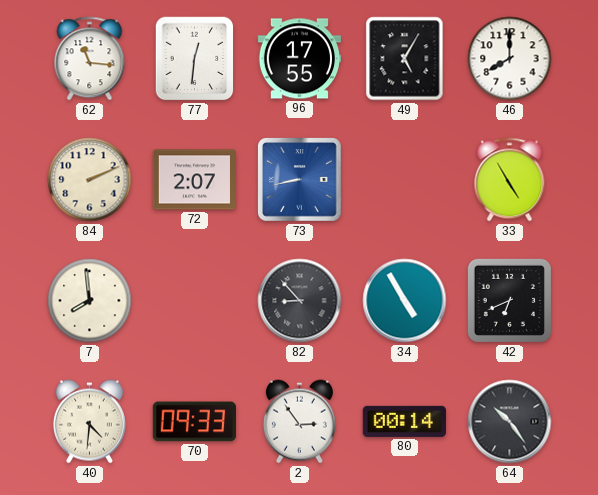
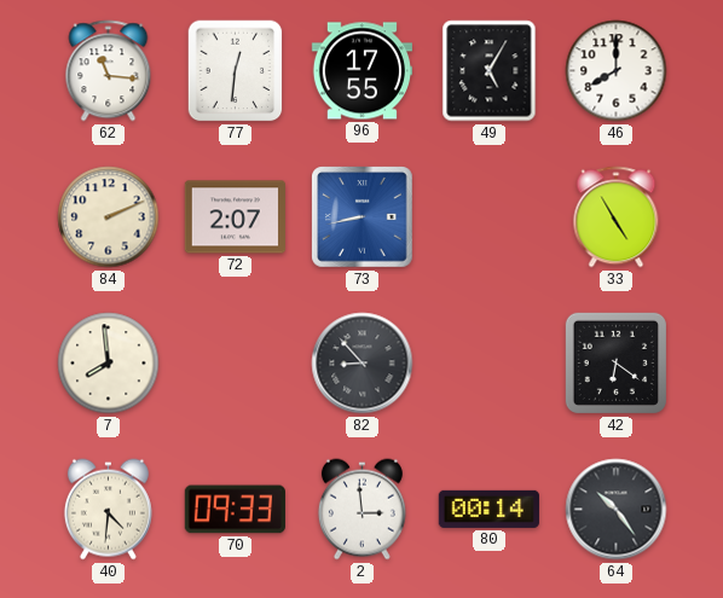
34: 4:55 -> none
42: 6:41 -> 6:21
2: 2:54 -> 2:59
